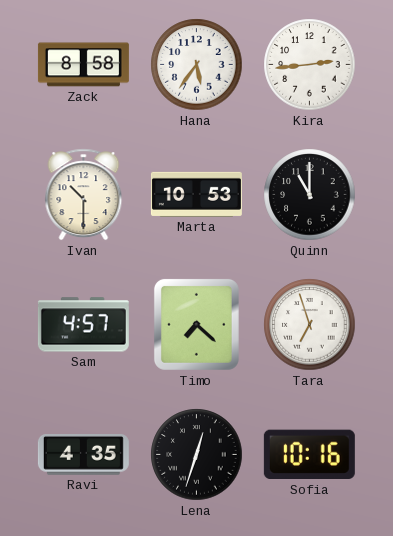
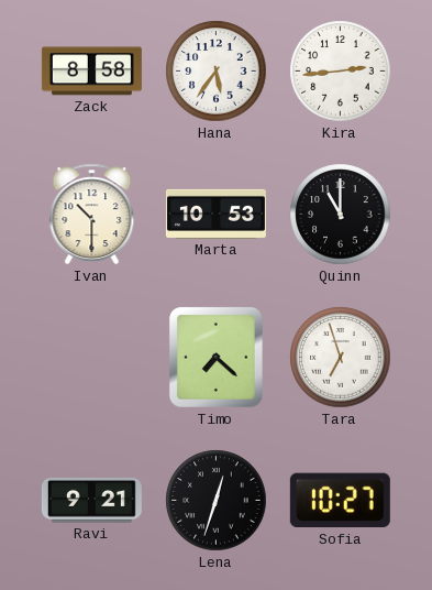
Sam: 4:57 -> none
Ravi: 4:35 -> 9:21
Sofia: 10:16 -> 10:27
